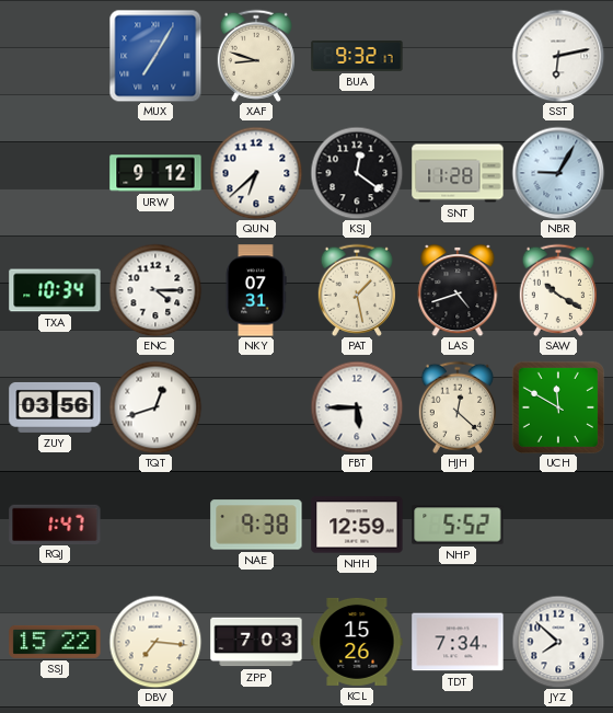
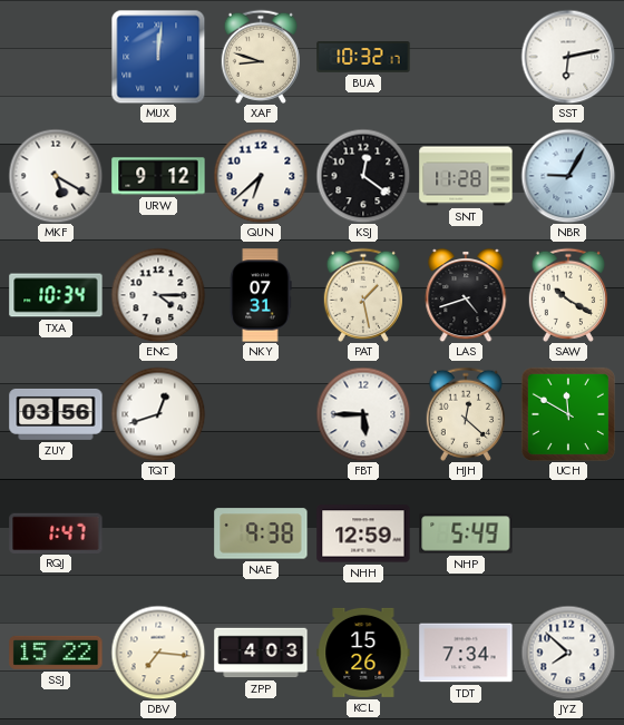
MUX: 7:05 -> 12:01
BUA: 9:32 -> 10:32
MKF: none -> 5:20
NHP: 5:52 -> 5:49
ZPP: 7:03 -> 4:03
